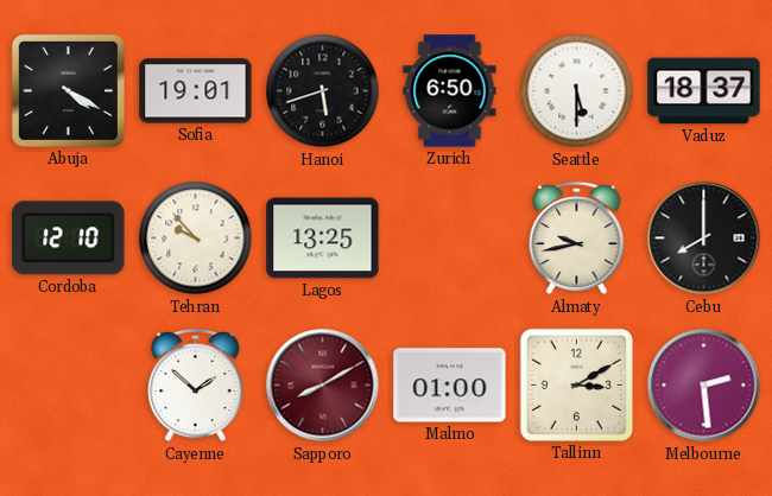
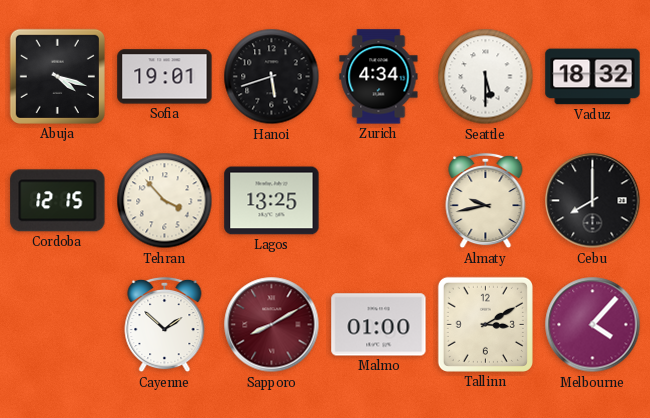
Abuja: 4:20 -> 4:18
Zurich: 6:50 -> 4:34
Vaduz: 18:37 -> 18:32
Cordoba: 12:10 -> 12:15
Tehran: 9:53 -> 3:53
Melbourne: 2:29 -> 4:07
